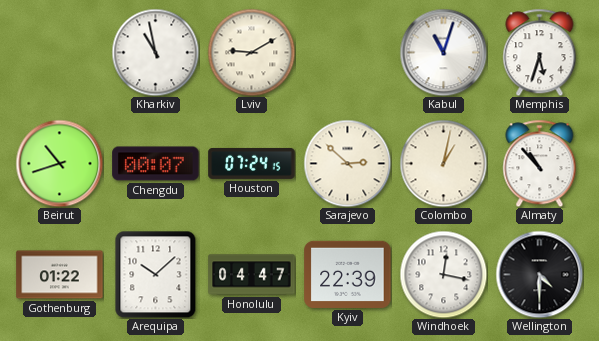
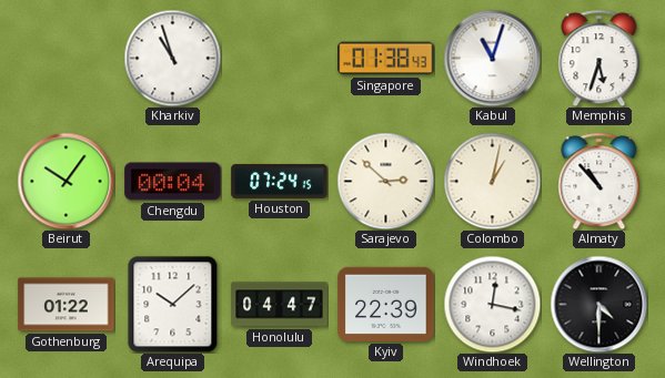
Kharkiv: 10:58 -> 10:57
Lviv: 9:10 -> none
Singapore: none -> 01:38
Beirut: 10:42 -> 10:06
Chengdu: 00:07 -> 00:04
